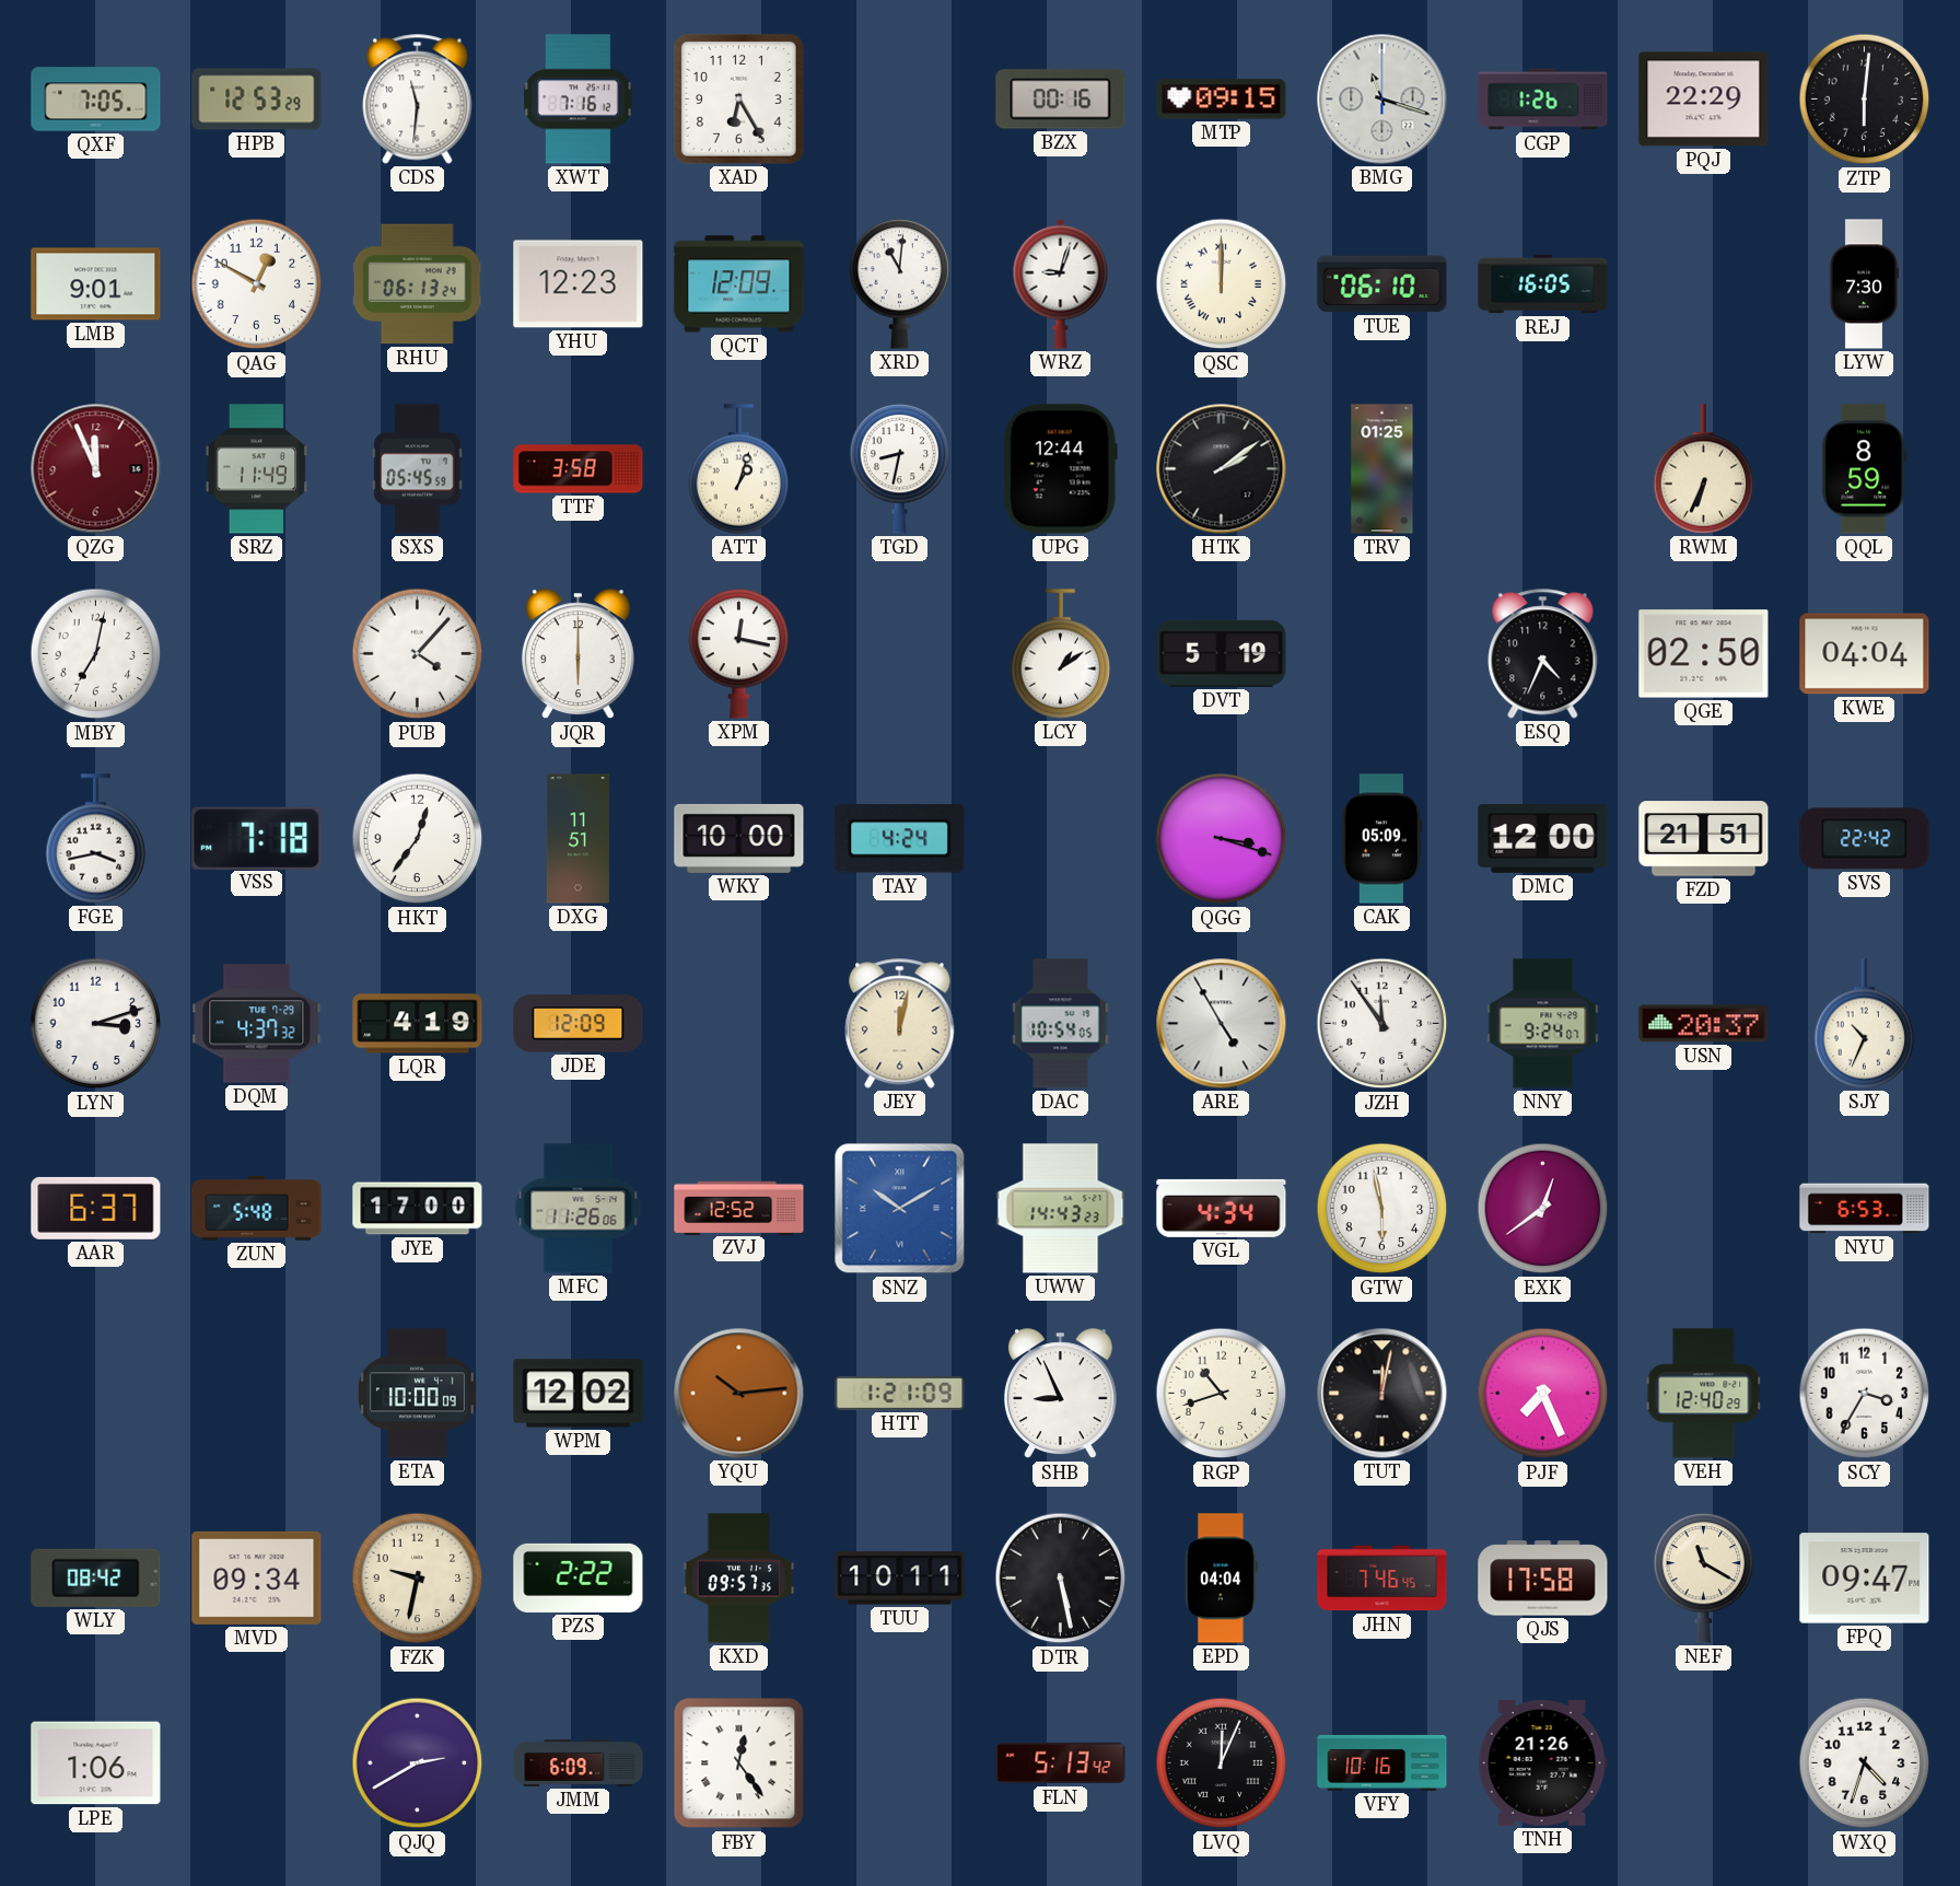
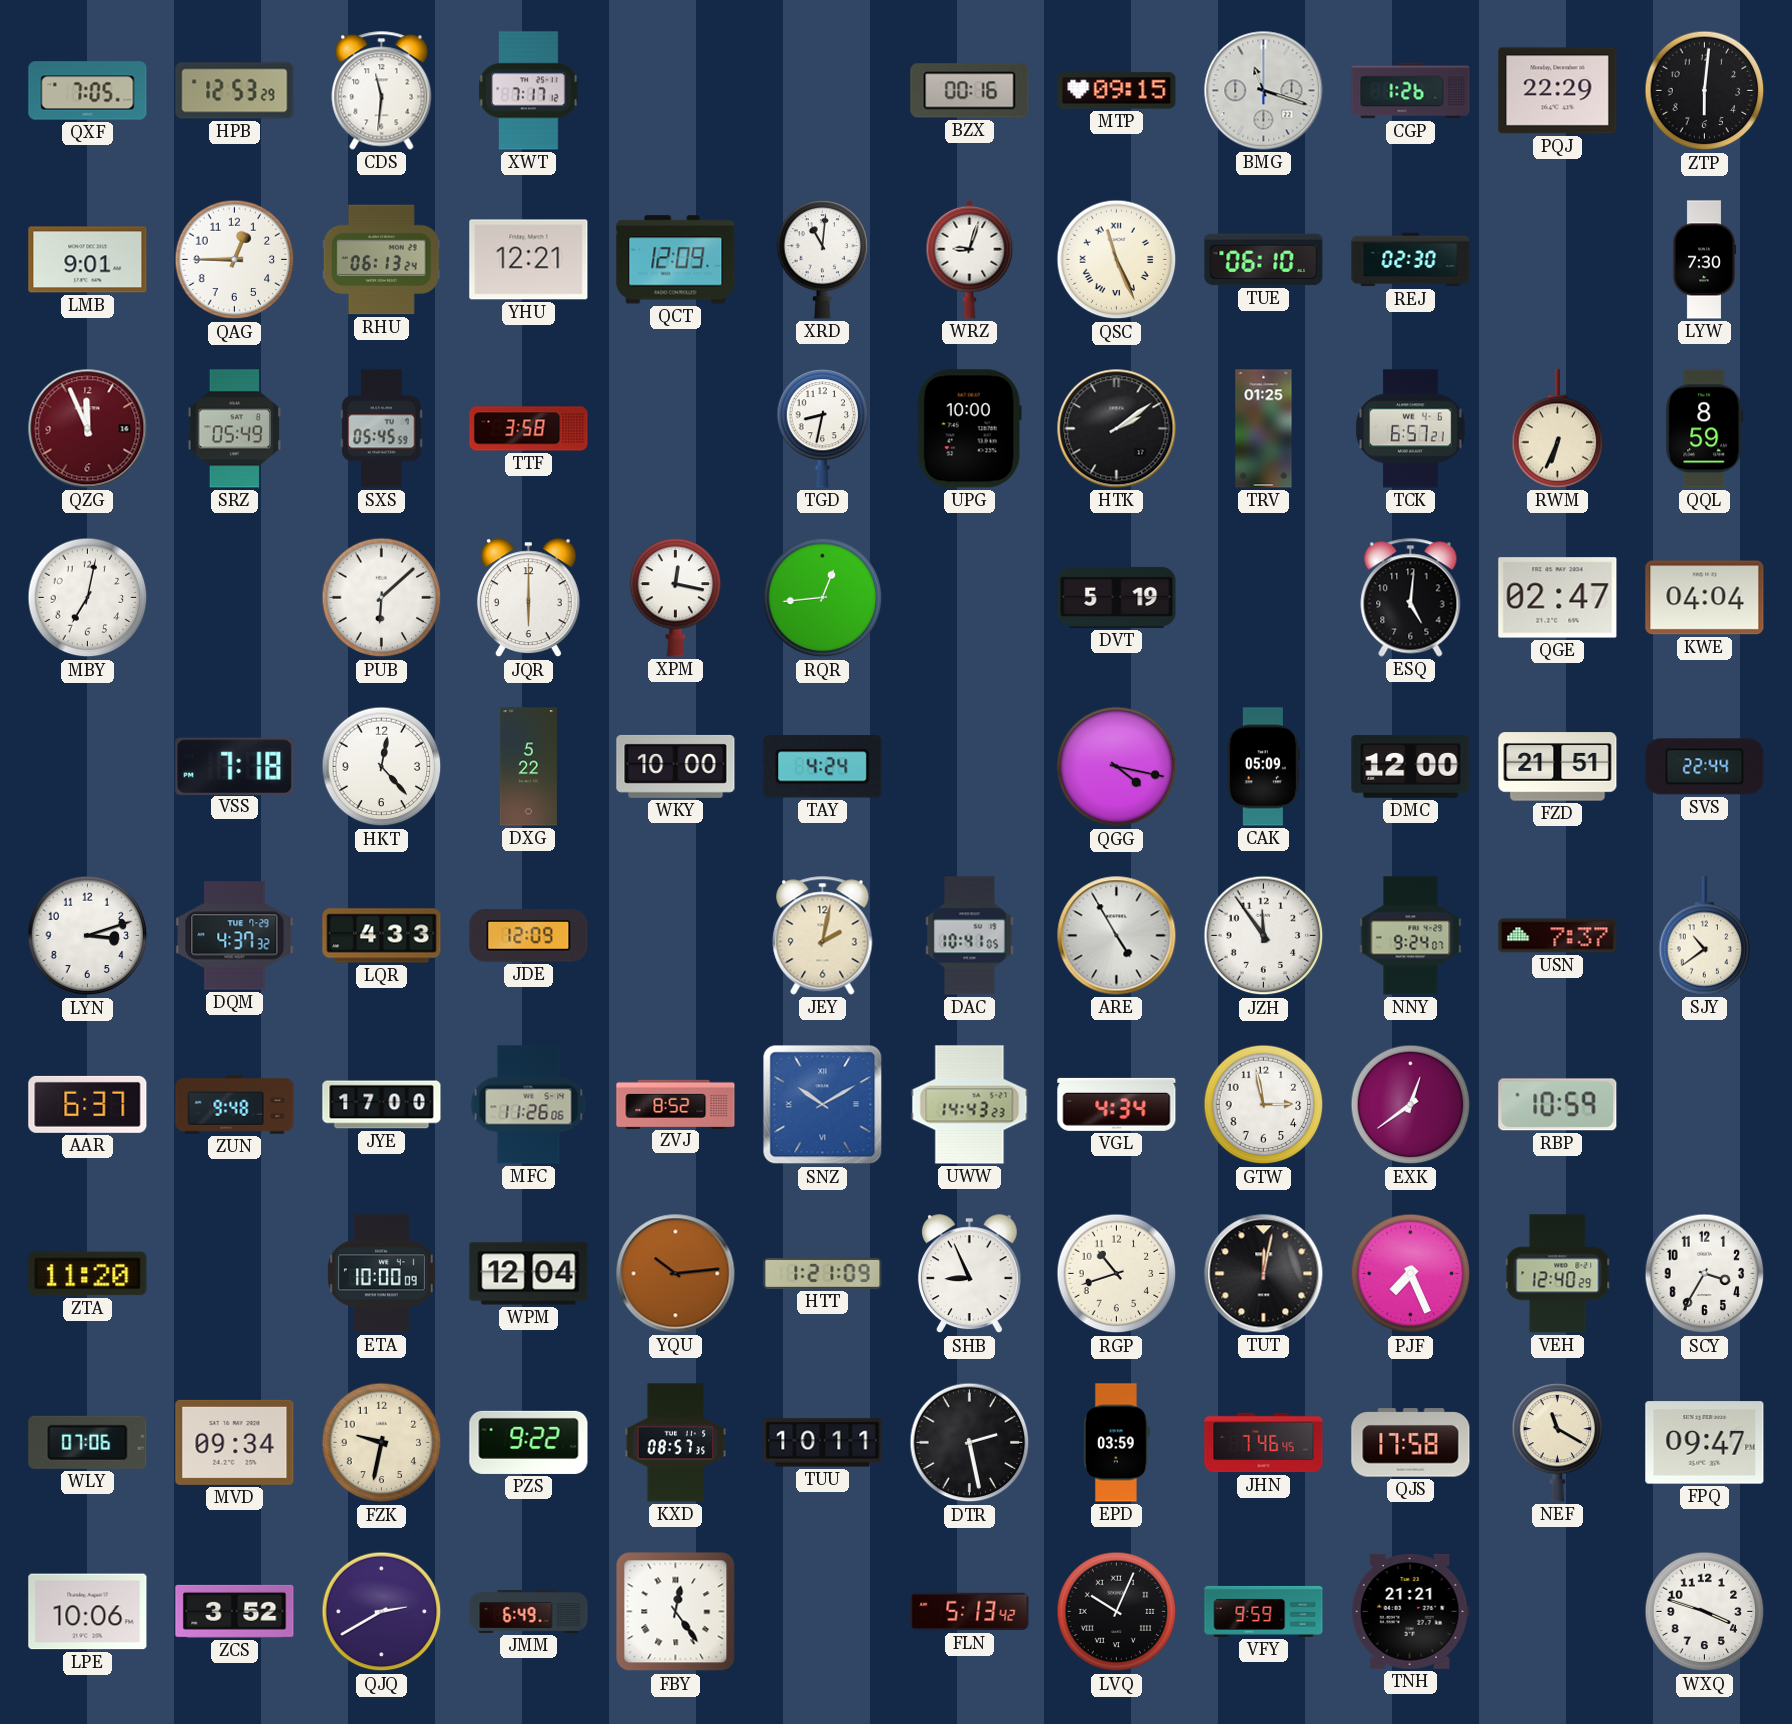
XWT: 7:16 -> 7:17
XAD: 6:25 -> none
QAG: 12:50 -> 12:45
YHU: 12:23 -> 12:21
QSC: 12:00 -> 11:26
REJ: 16:05 -> 02:30
SRZ: 11:49 -> 05:49
ATT: 1:03 -> none
UPG: 12:44 -> 10:00
TCK: none -> 6:57
PUB: 4:07 -> 6:08
RQR: none -> 12:44
LCY: 1:09 -> none
ESQ: 4:34 -> 5:01
QGE: 02:50 -> 02:47
FGE: 3:43 -> none
HKT: 12:36 -> 12:23
DXG: 11:51 -> 5:22
QGG: 3:18 -> 4:17
SVS: 22:42 -> 22:44
LQR: 4:19 -> 4:33
JEY: 12:02 -> 2:02
DAC: 10:54 -> 10:41
USN: 20:37 -> 7:37
SJY: 10:34 -> 10:39
ZUN: 5:48 -> 9:48
ZVJ: 12:52 -> 8:52
GTW: 5:58 -> 2:58
RBP: none -> 10:59
NYU: 6:53 -> none
ZTA: none -> 11:20
WPM: 12:02 -> 12:04
WLY: 08:42 -> 07:06
PZS: 2:22 -> 9:22
KXD: 09:57 -> 08:57
DTR: 5:28 -> 2:28
EPD: 04:04 -> 03:59
LPE: 1:06 -> 10:06
ZCS: none -> 3:52
JMM: 6:09 -> 6:49
LVQ: 12:04 -> 10:04
VFY: 10:16 -> 9:59
TNH: 21:26 -> 21:21
WXQ: 4:33 -> 3:48
